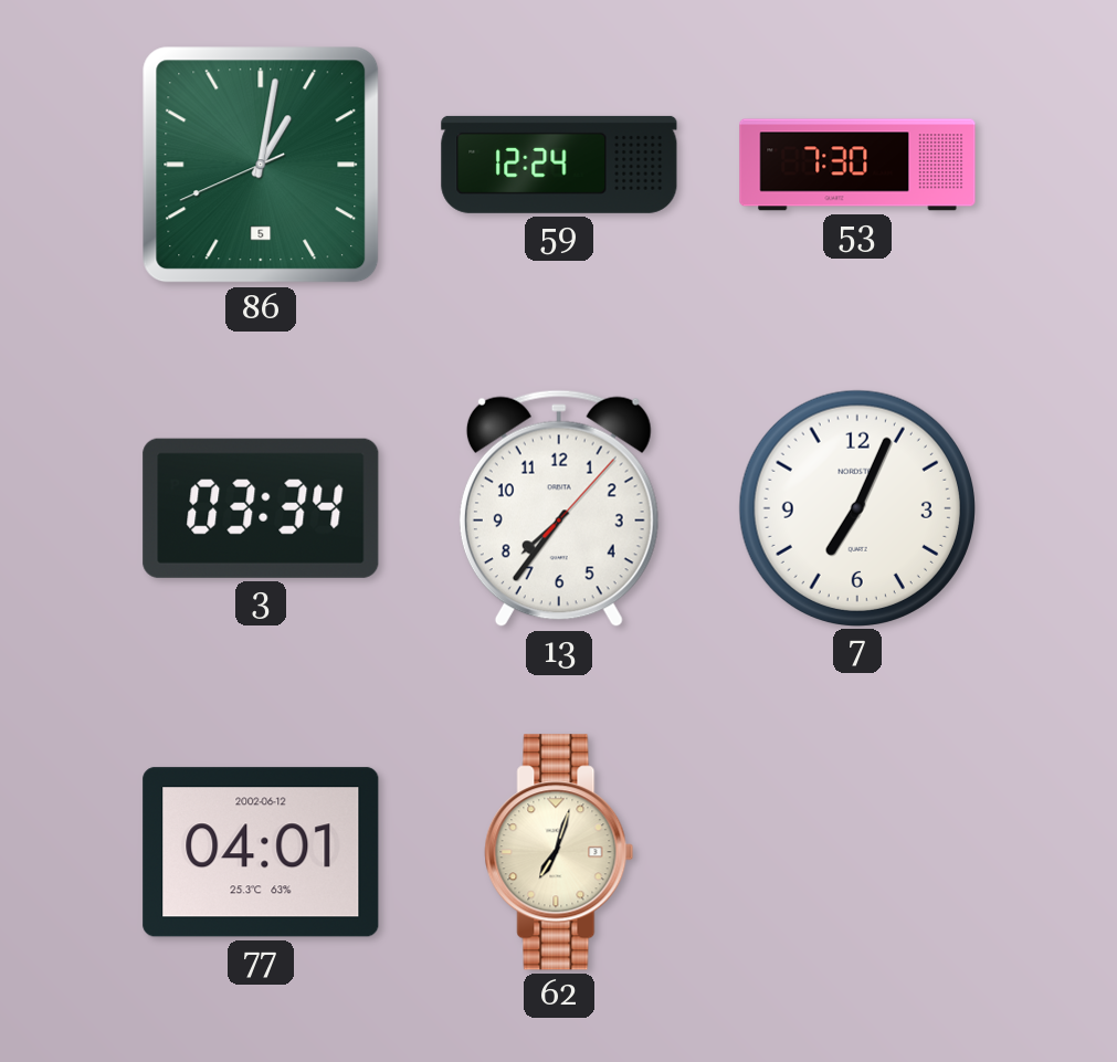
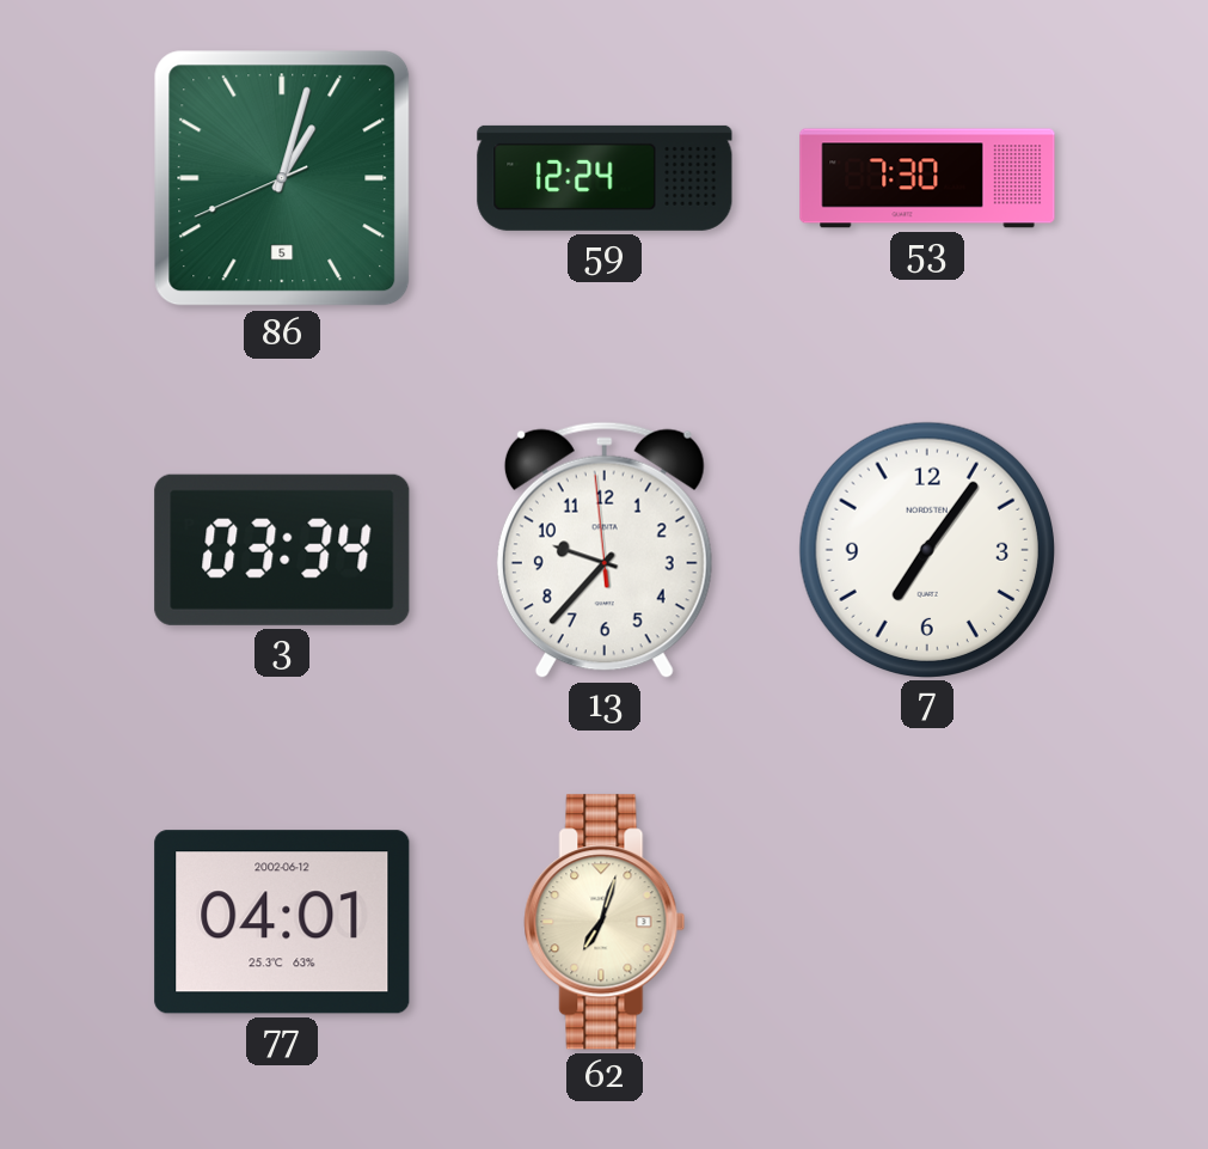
86: 1:01 -> 1:02
13: 7:36 -> 9:36
7: 7:04 -> 7:06
